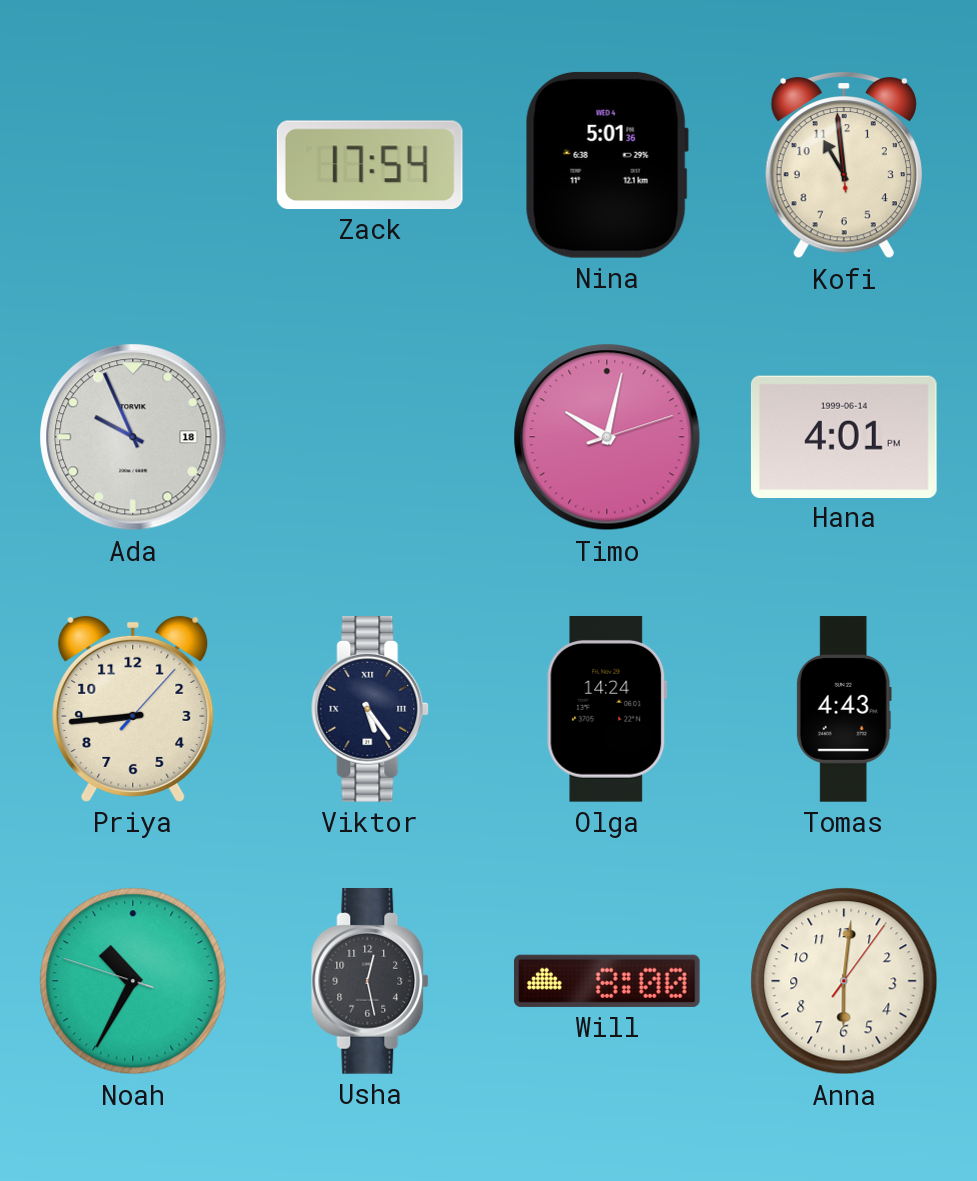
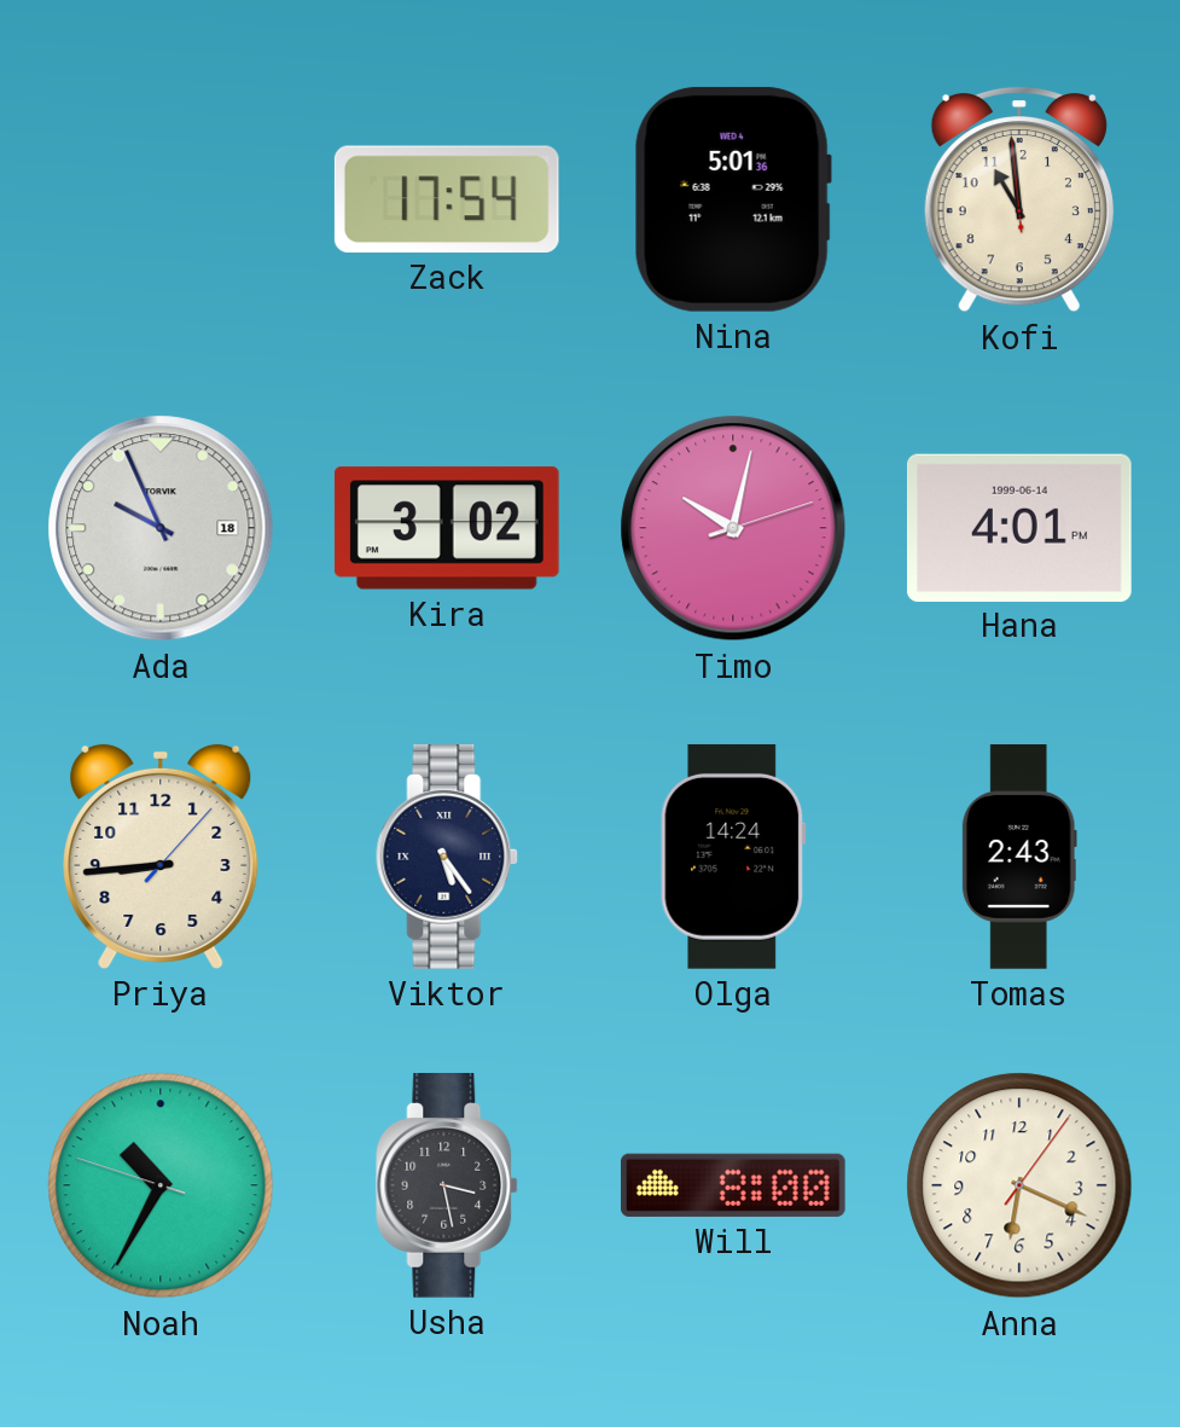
Kira: none -> 3:02
Tomas: 4:43 -> 2:43
Usha: 12:28 -> 3:28
Anna: 6:01 -> 6:19
